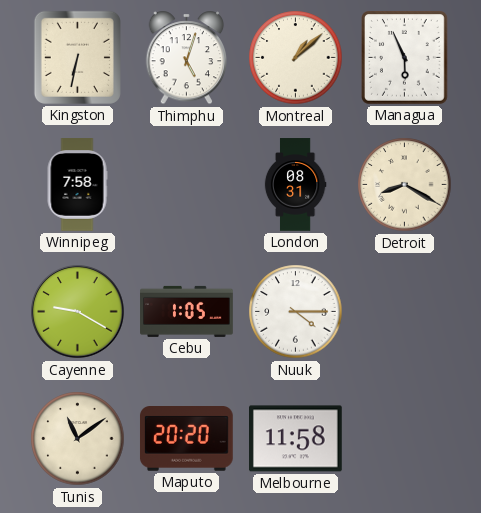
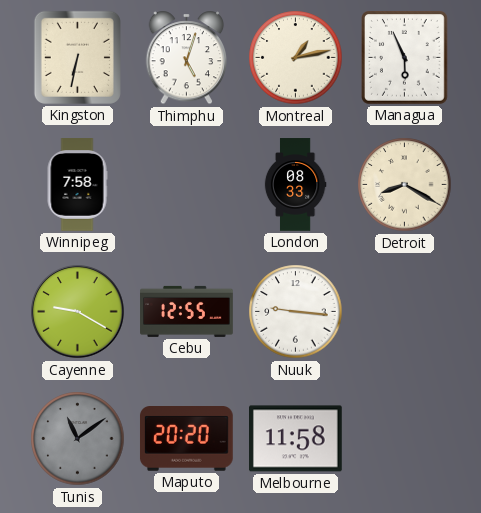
Montreal: 1:08 -> 1:13
London: 08:31 -> 08:33
Cebu: 1:05 -> 12:55
Nuuk: 4:15 -> 9:16
Tunis dial: cream -> grey
